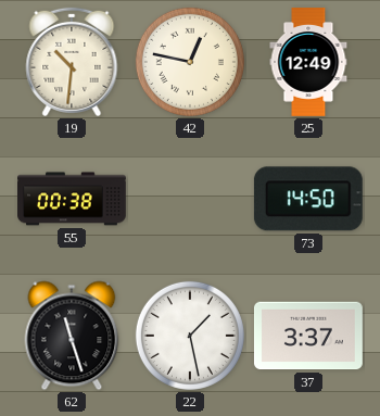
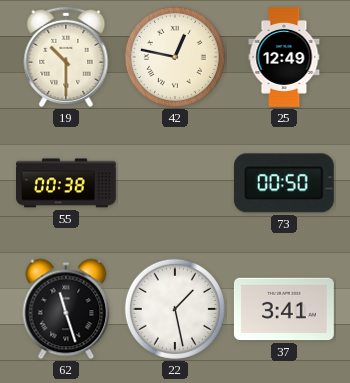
19: 10:31 -> 10:30
73: 14:50 -> 00:50
37: 3:37 -> 3:41
